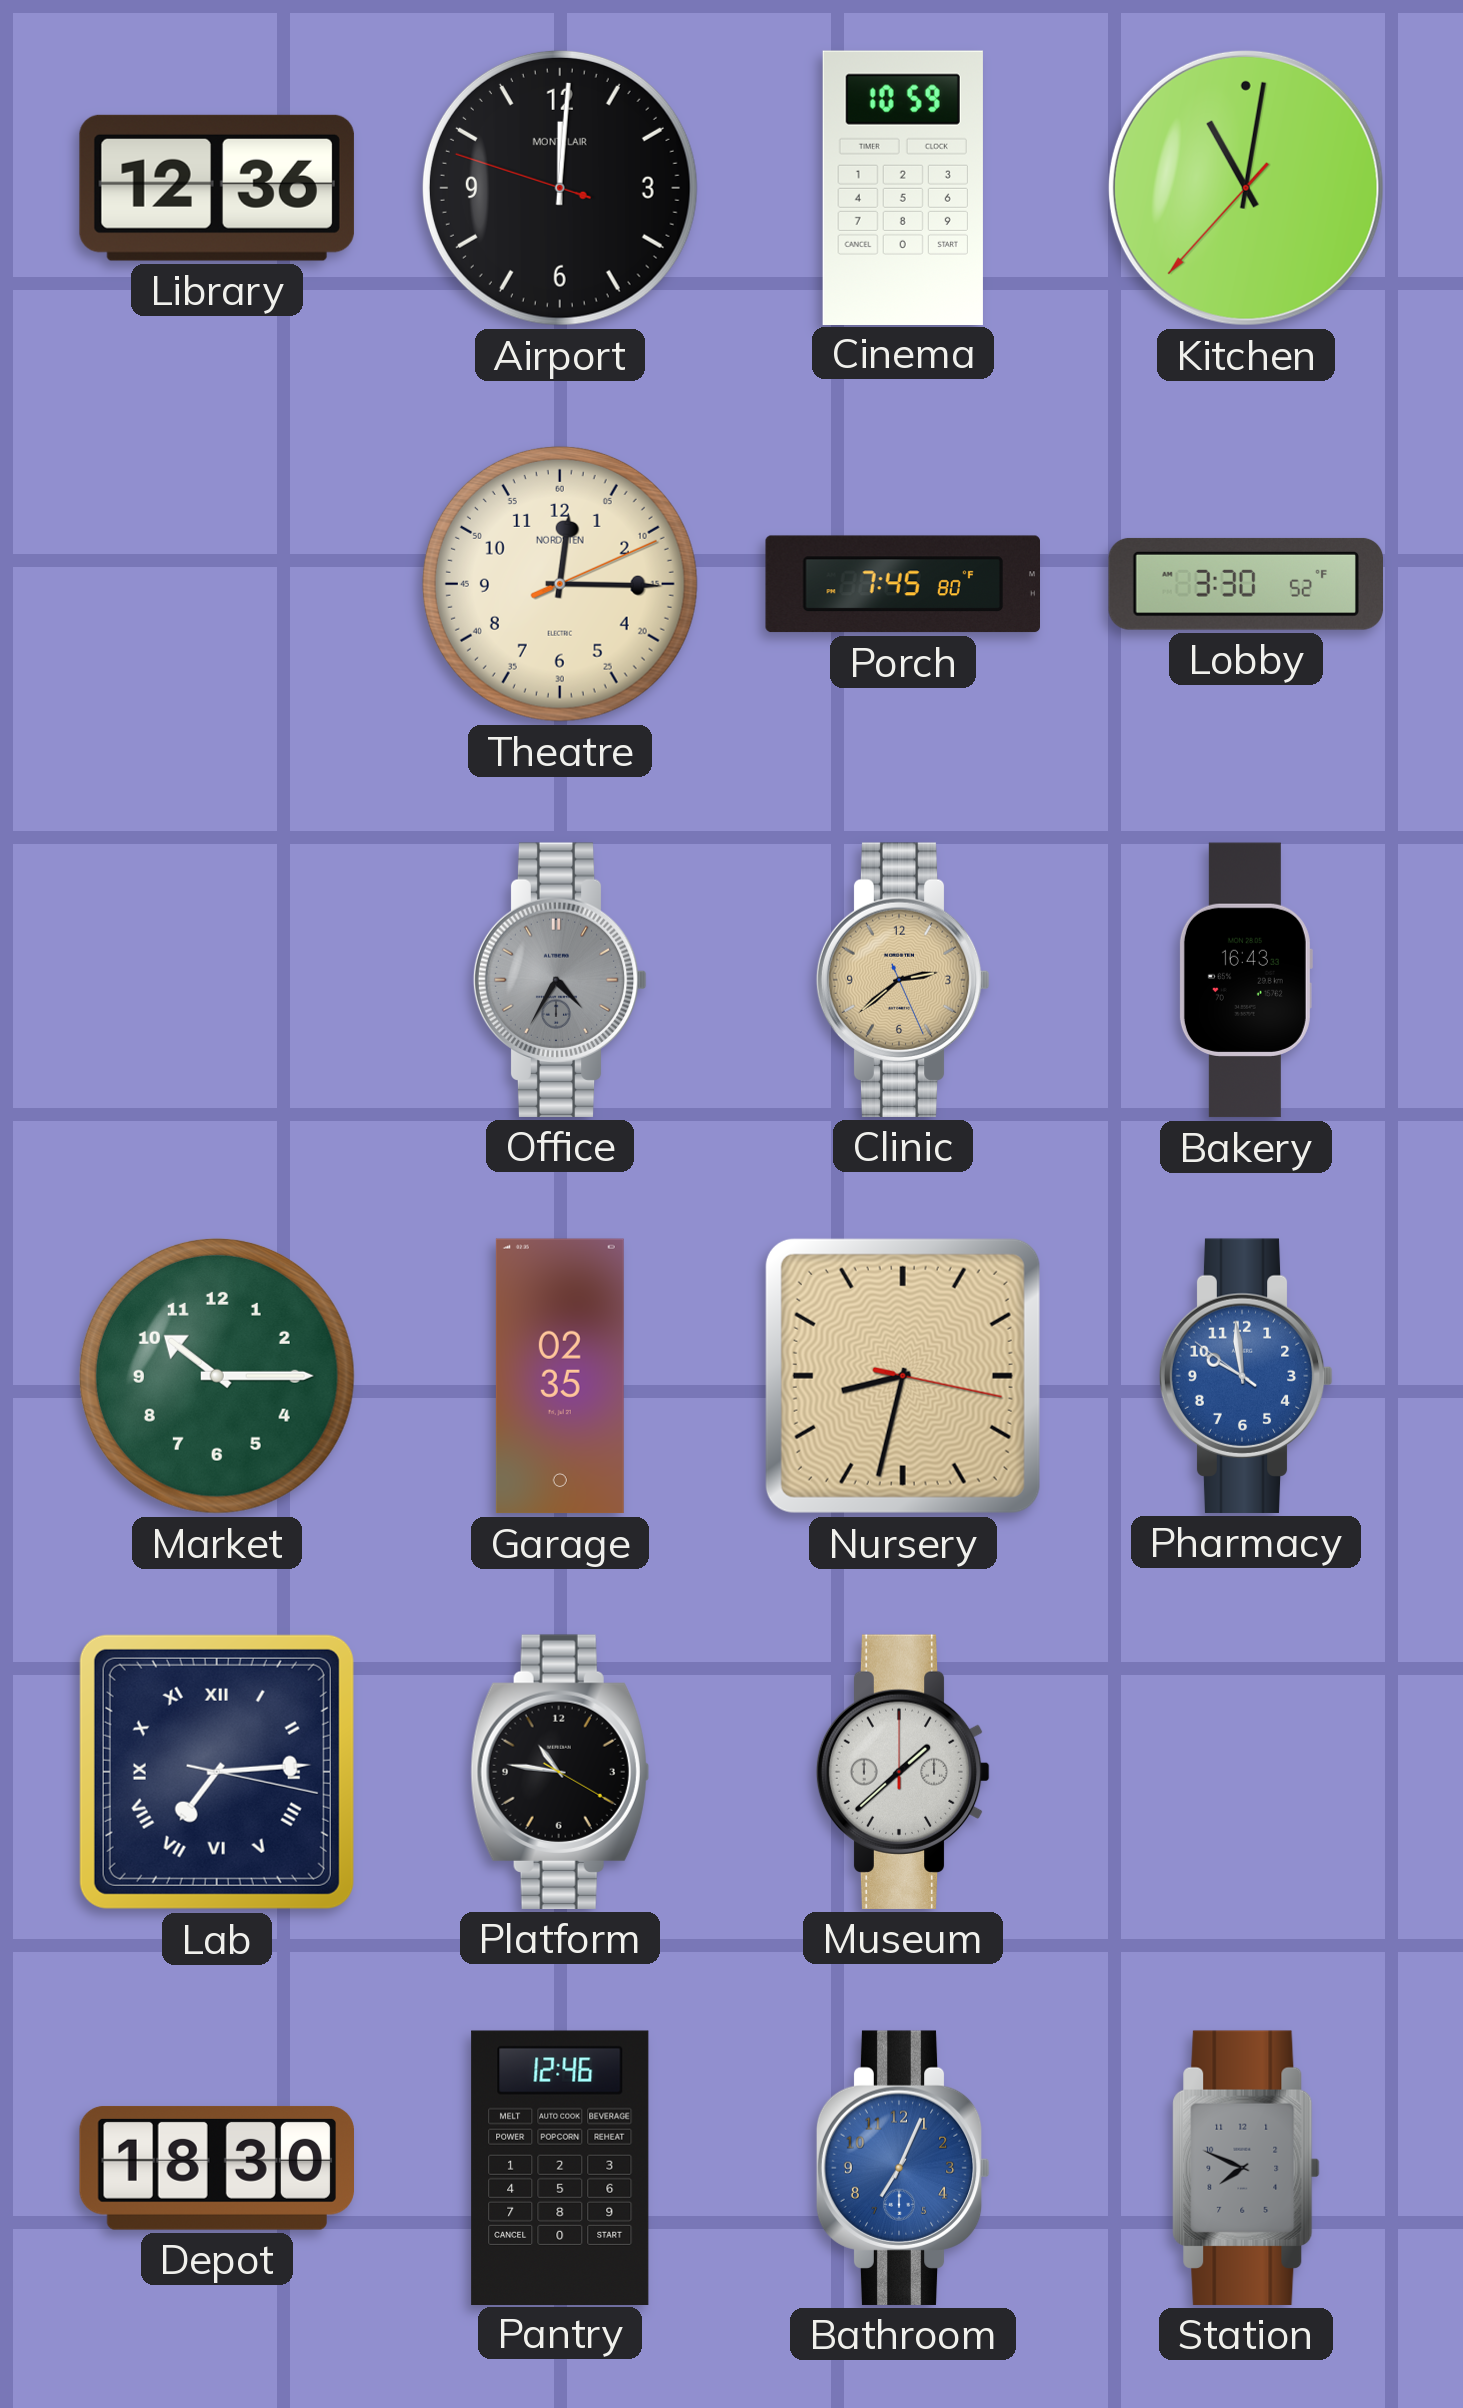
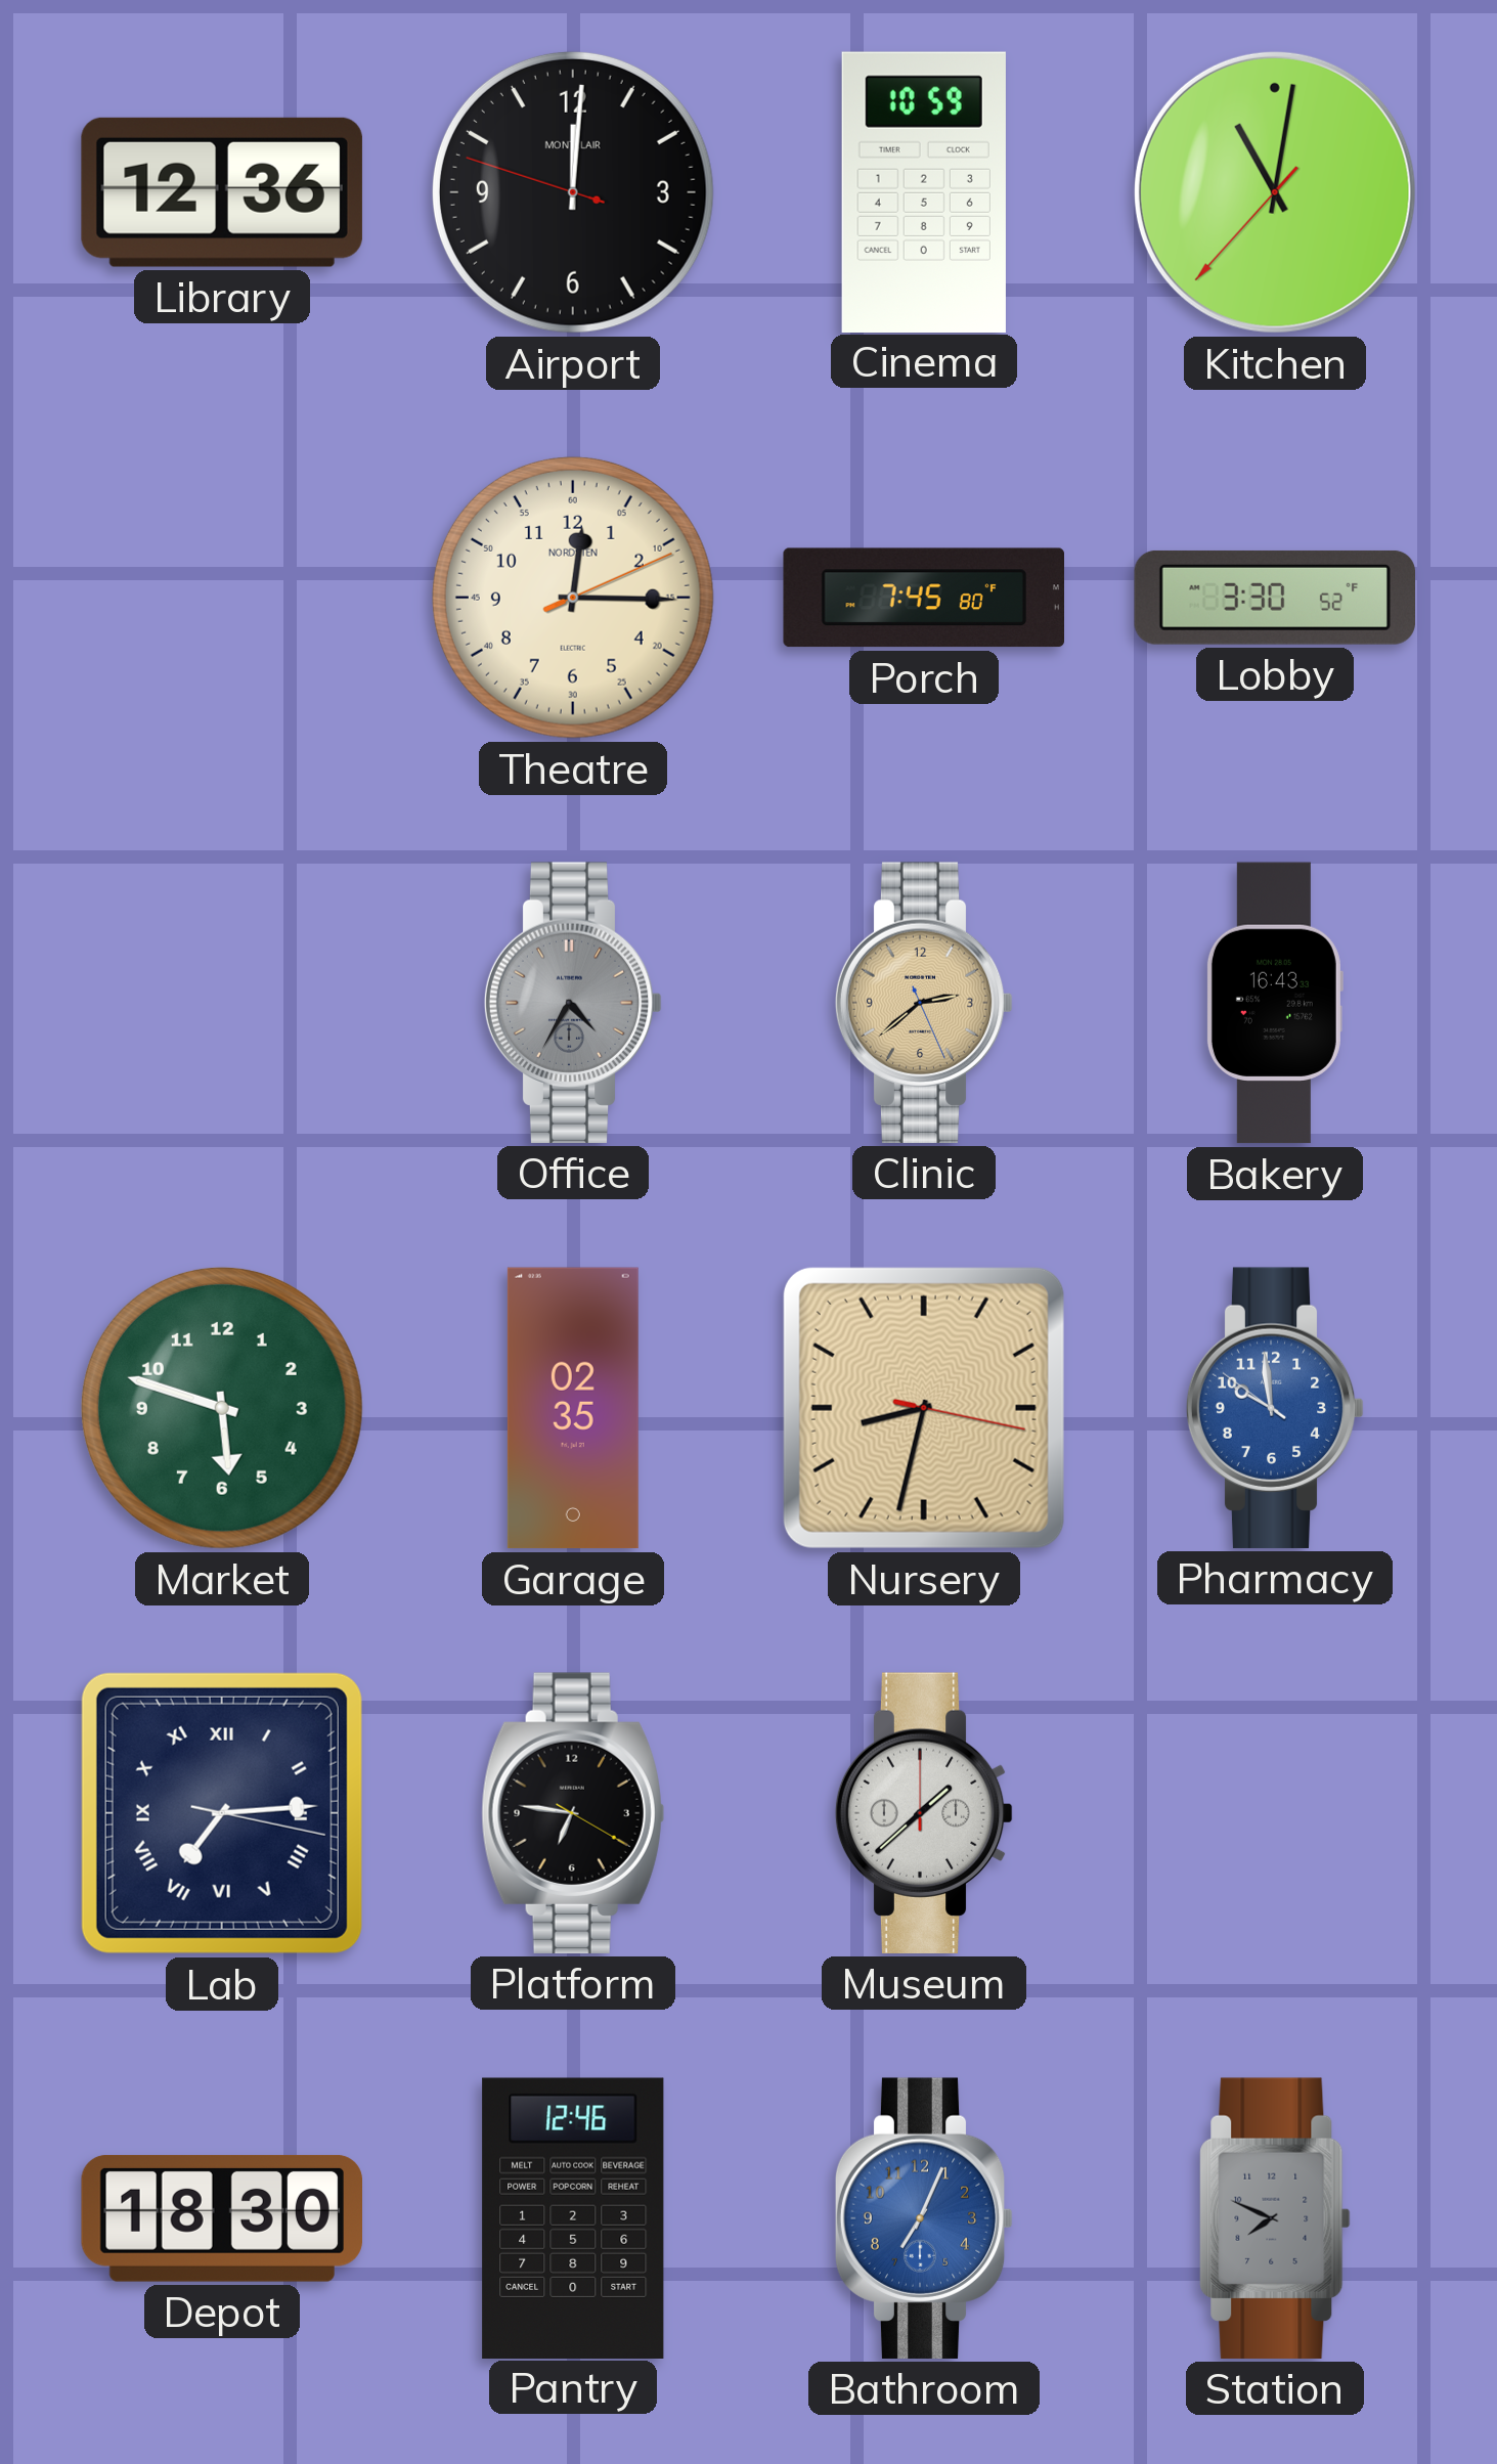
Market: 10:15 -> 5:48
Platform: 10:46 -> 6:46
